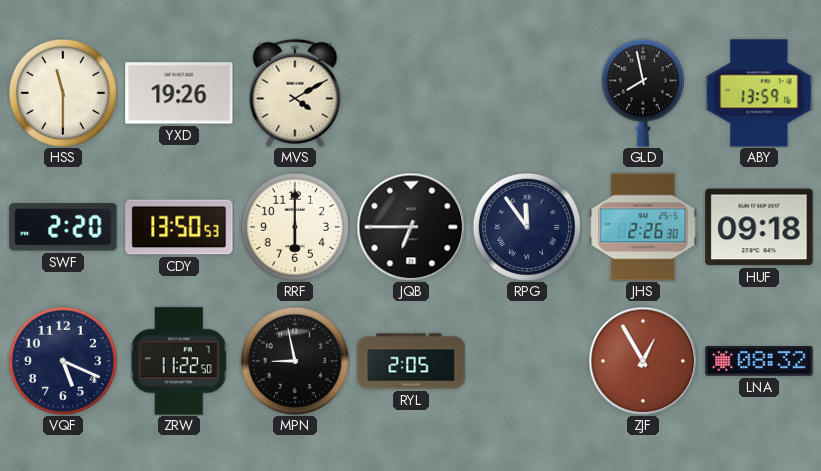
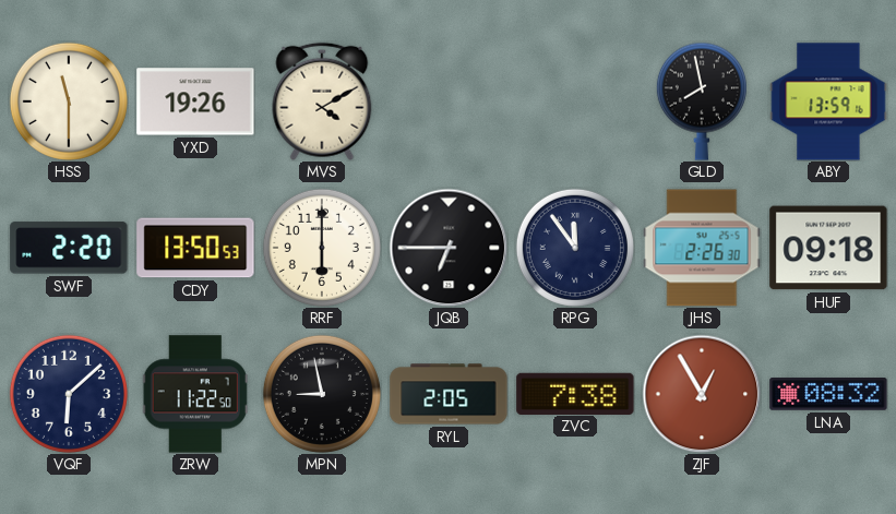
VQF: 5:19 -> 6:08
ZVC: none -> 7:38
